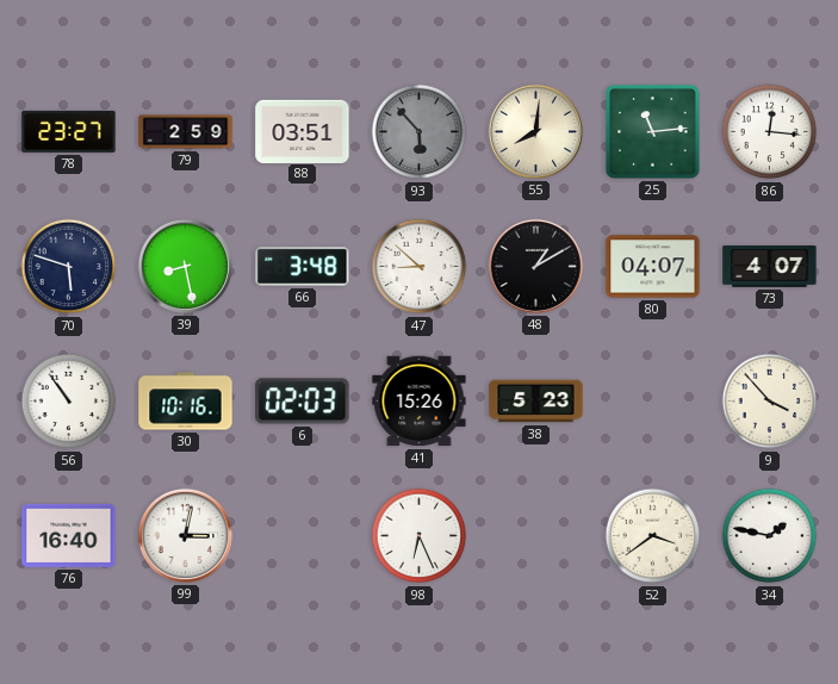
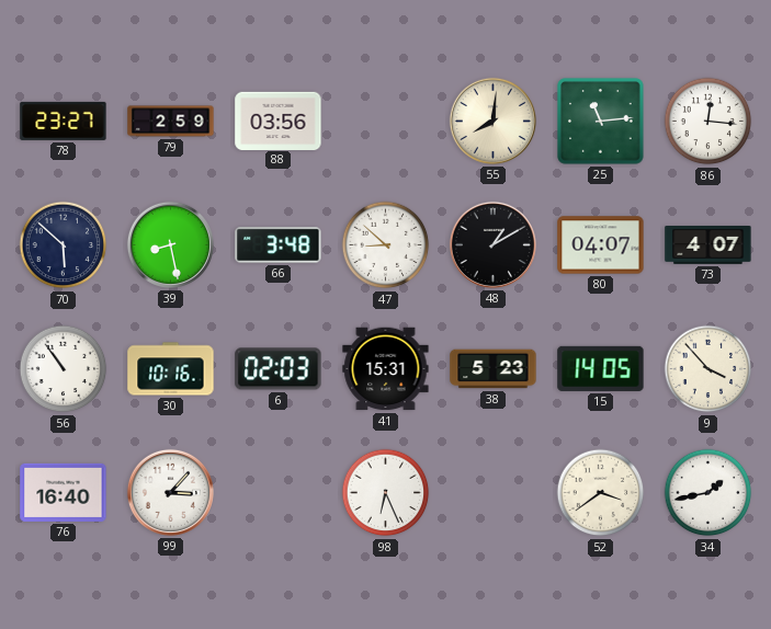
88: 03:51 -> 03:56
93: 5:53 -> none
70: 5:48 -> 5:52
41: 15:26 -> 15:31
15: none -> 14:05
99: 3:02 -> 3:07
34: 1:47 -> 1:43
